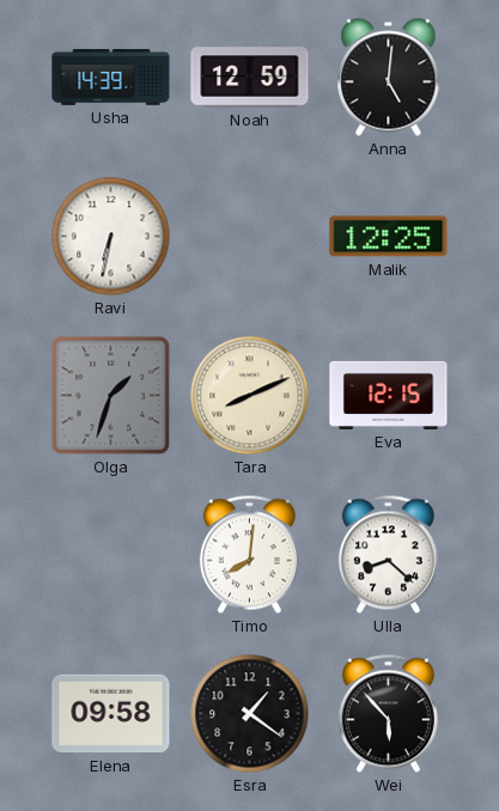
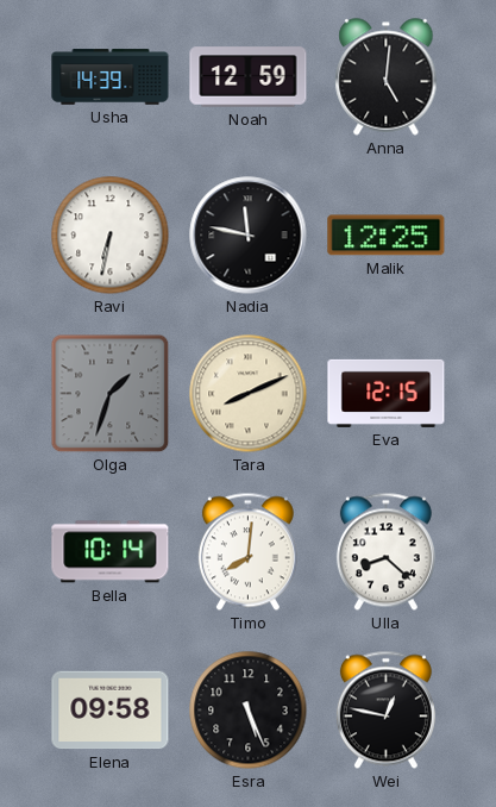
Nadia: none -> 11:47
Bella: none -> 10:14
Esra: 1:21 -> 5:26
Wei: 5:53 -> 12:47
